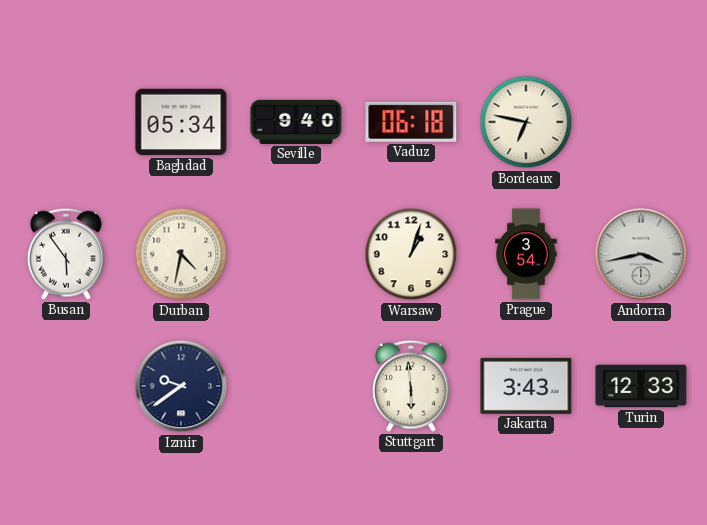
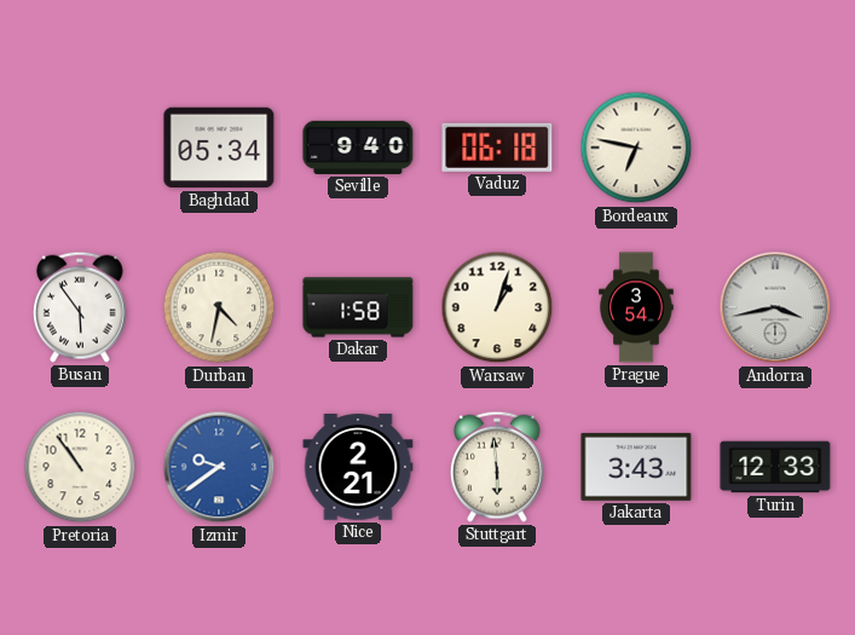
Dakar: none -> 1:58
Pretoria: none -> 10:54
Izmir dial: navy -> blue
Nice: none -> 2:21
